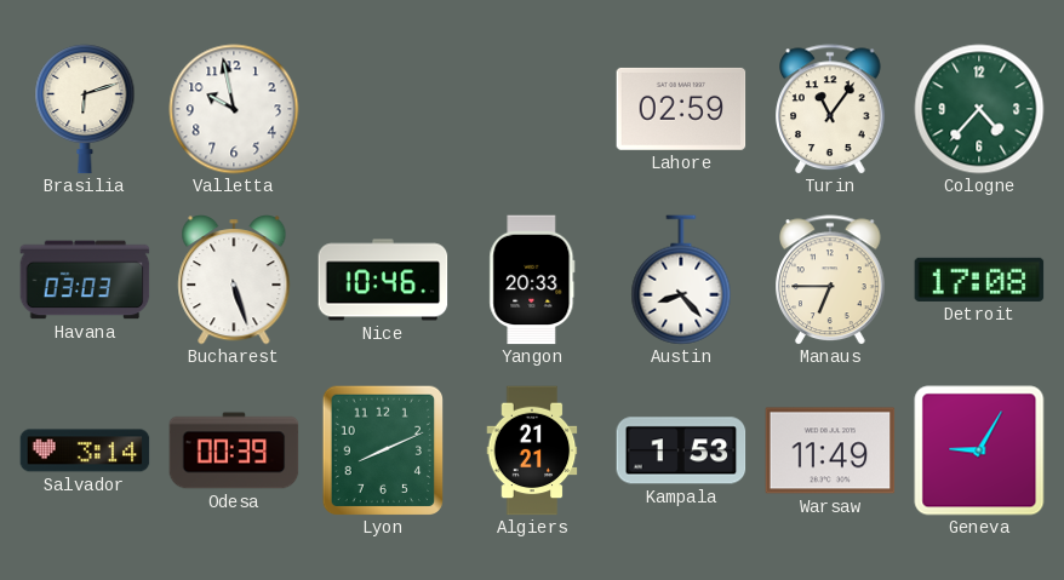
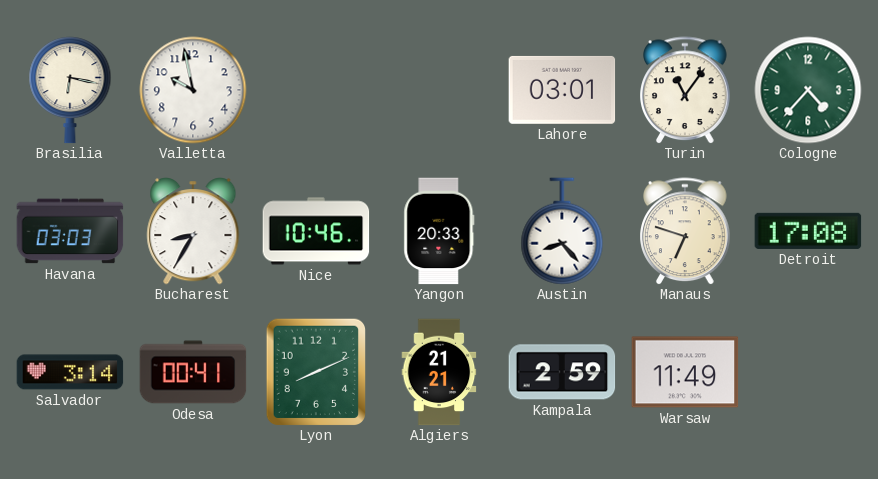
Brasilia: 6:12 -> 6:17
Lahore: 02:59 -> 03:01
Bucharest: 5:27 -> 8:35
Manaus: 6:45 -> 6:48
Odesa: 00:39 -> 00:41
Kampala: 1:53 -> 2:59
Geneva: 9:05 -> none
